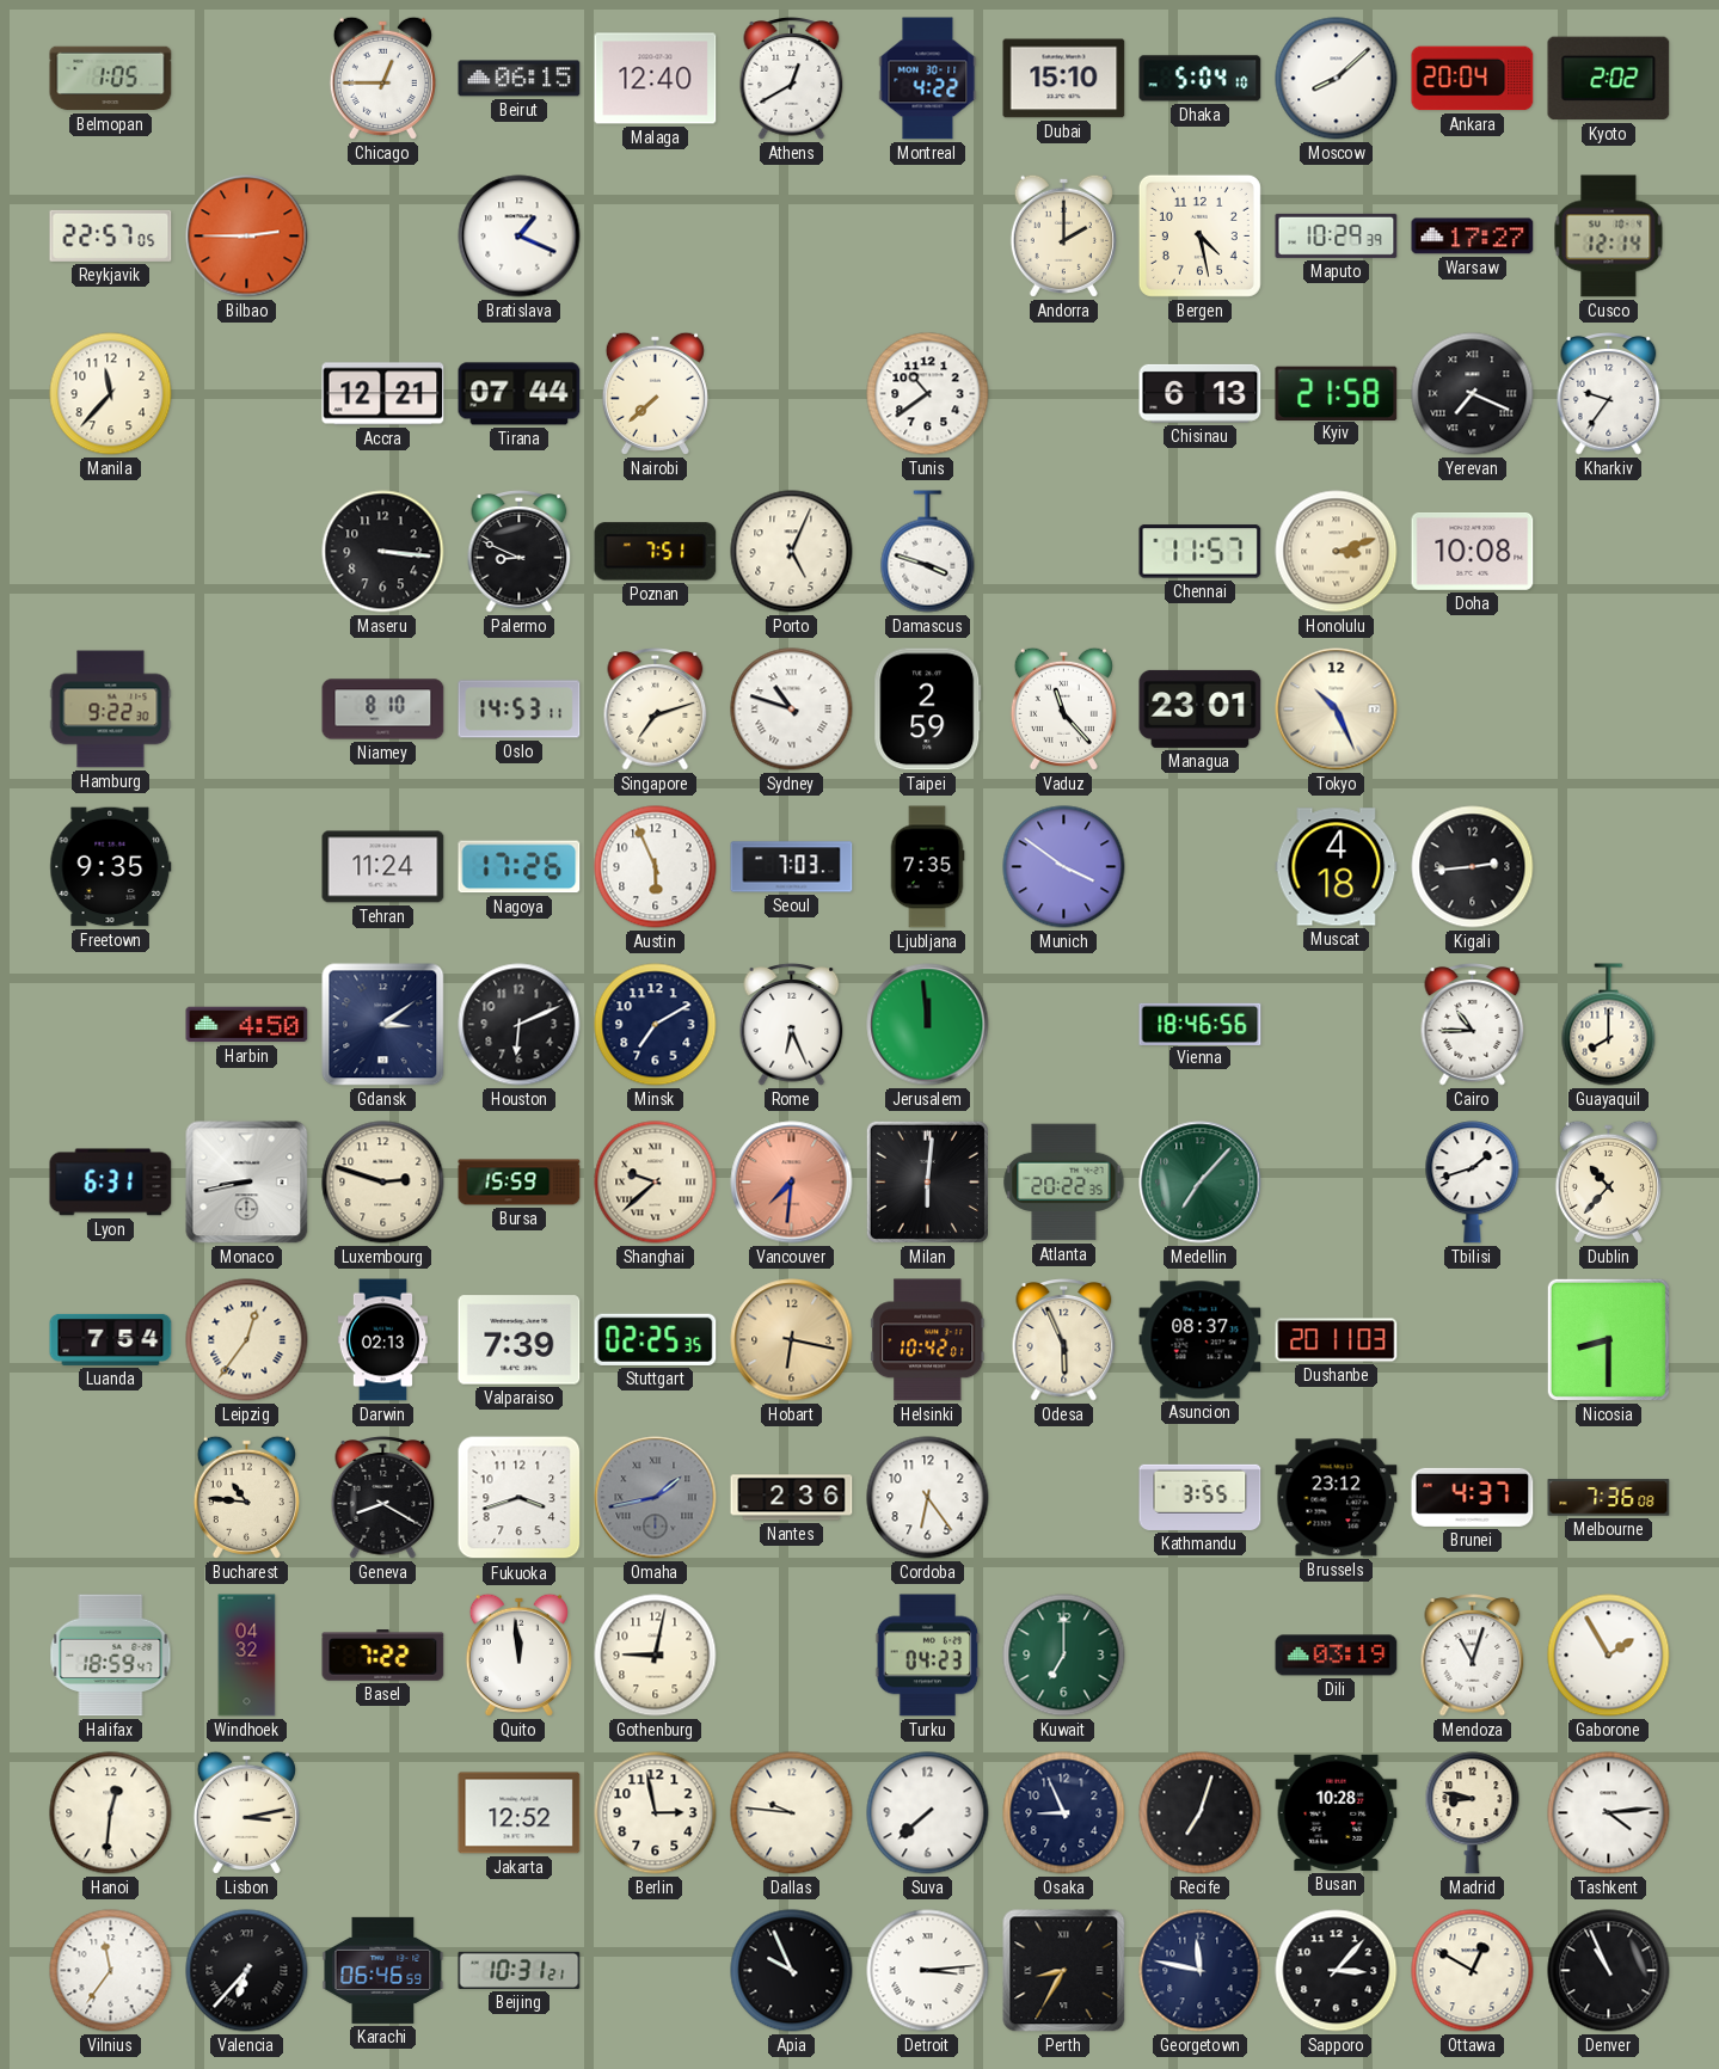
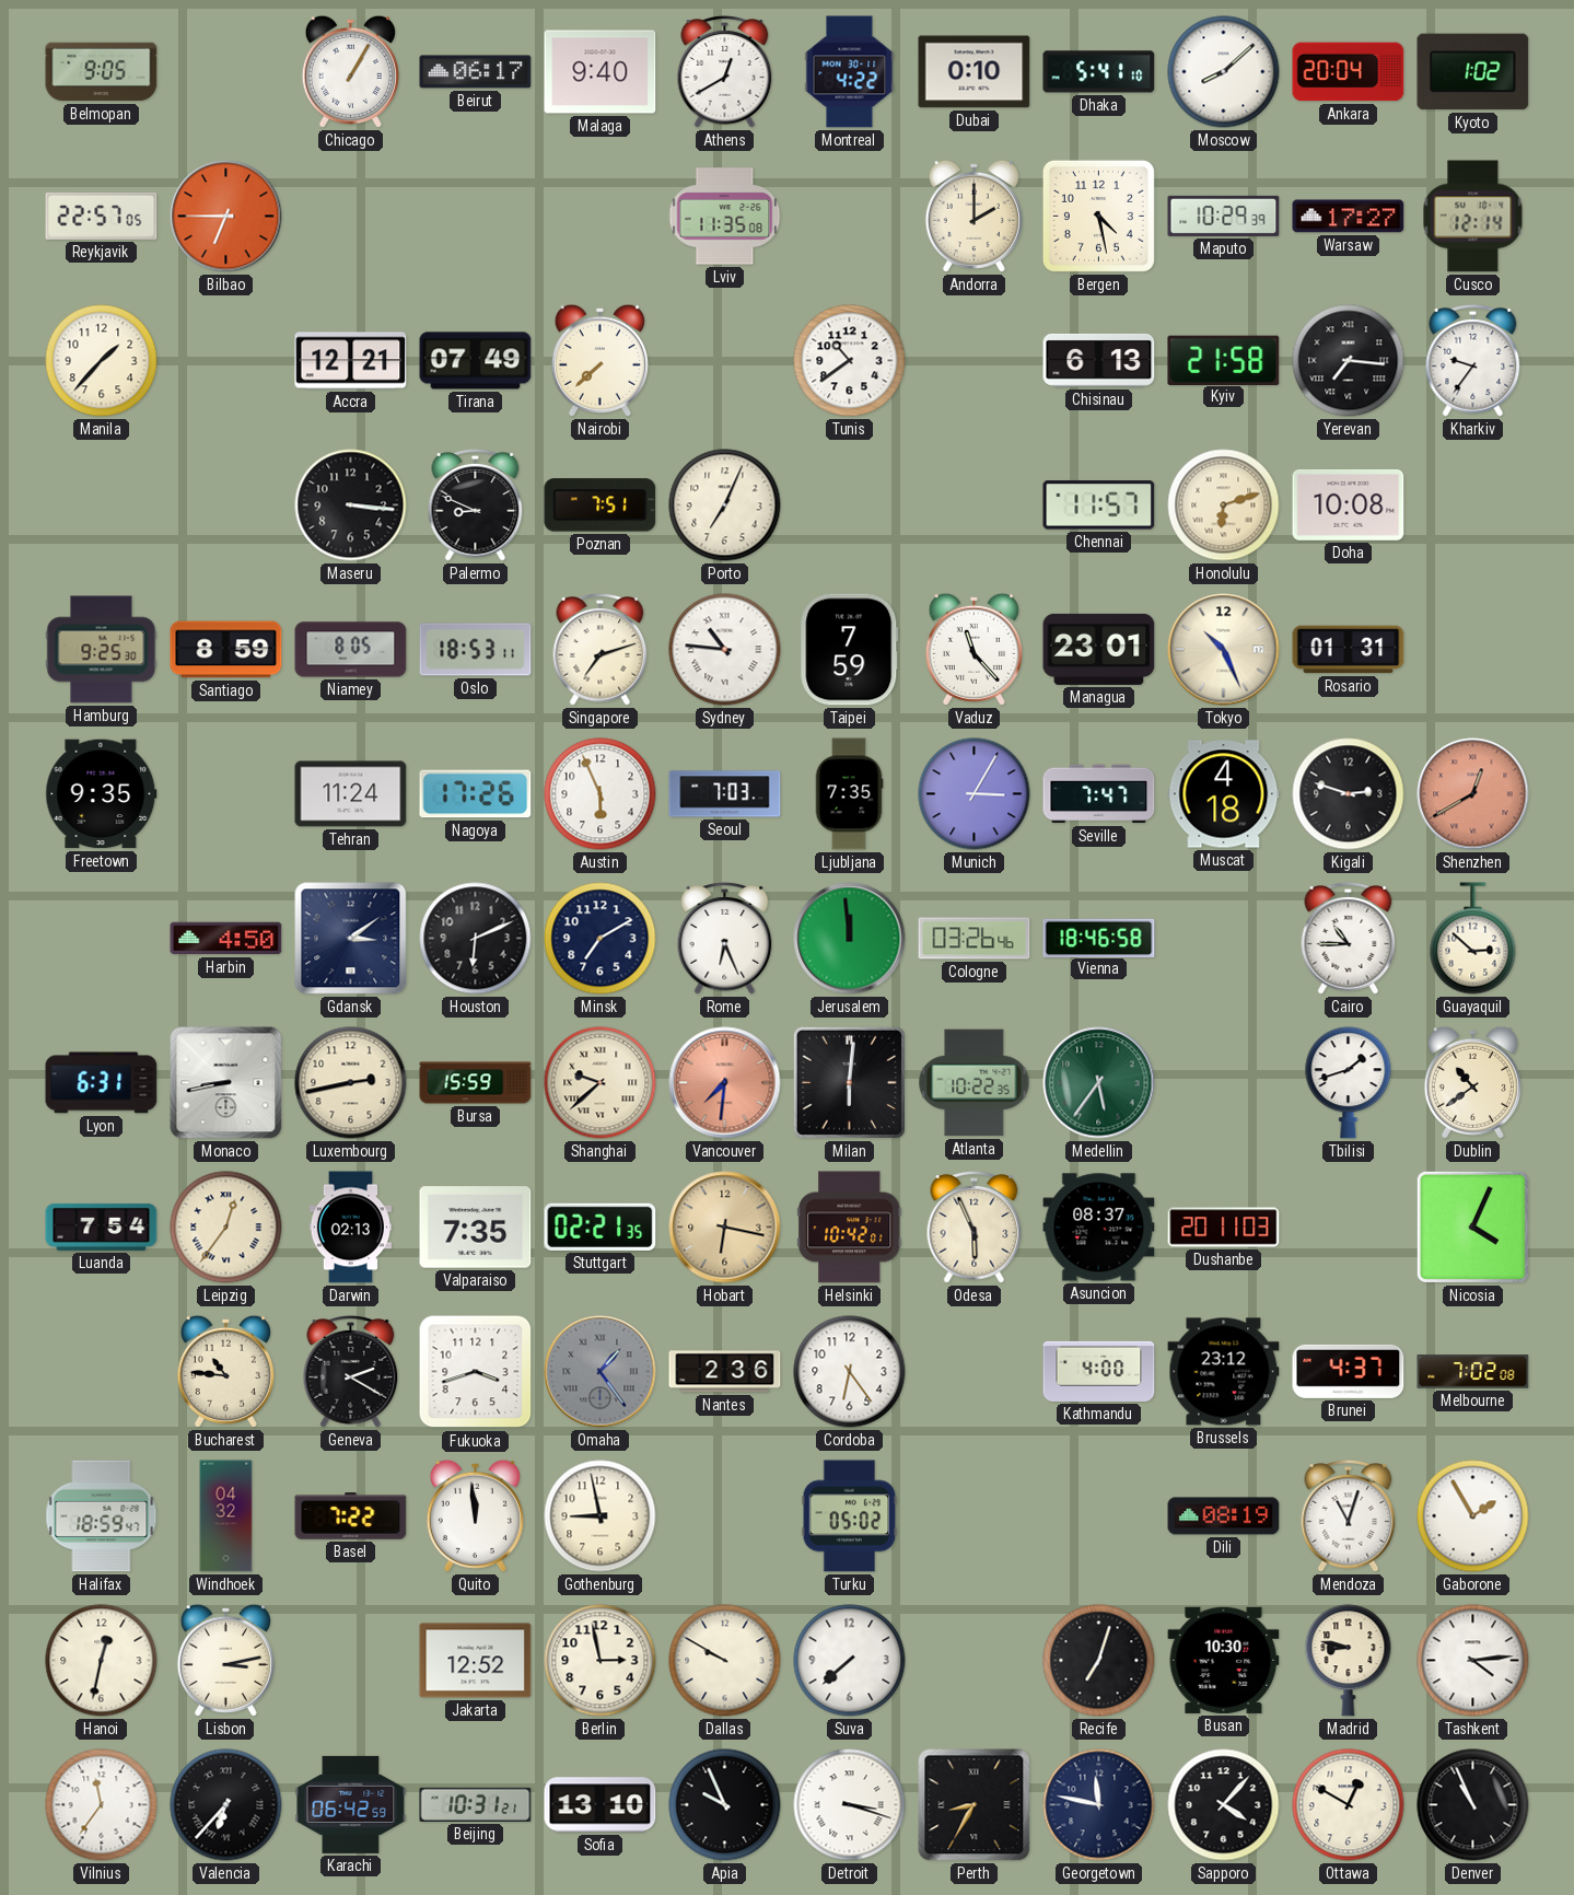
Belmopan: 1:05 -> 9:05
Chicago: 12:45 -> 1:05
Beirut: 06:15 -> 06:17
Malaga: 12:40 -> 9:40
Dubai: 15:10 -> 0:10
Dhaka: 5:04 -> 5:41
Kyoto: 2:02 -> 1:02
Bilbao: 2:45 -> 6:45
Bratislava: 1:19 -> none
Lviv: none -> 11:35
Manila: 11:37 -> 1:37
Tirana: 07:44 -> 07:49
Yerevan: 7:19 -> 7:16
Porto: 5:04 -> 7:04
Damascus: 3:48 -> none
Honolulu: 3:12 -> 6:12
Hamburg: 9:22 -> 9:25
Santiago: none -> 8:59
Niamey: 8:10 -> 8:05
Oslo: 14:53 -> 18:53
Sydney: 10:48 -> 10:46
Taipei: 2:59 -> 7:59
Rosario: none -> 01:31
Munich: 3:51 -> 3:05
Seville: none -> 7:47
Kigali: 2:44 -> 2:48
Shenzhen: none -> 12:40
Cologne: none -> 03:26
Vienna: 18:46:56 -> 18:46:58
Guayaquil: 8:00 -> 2:52
Luxembourg: 2:48 -> 2:43
Atlanta: 20:22 -> 10:22
Medellin: 7:07 -> 5:36
Dublin: 10:37 -> 10:39
Valparaiso: 7:39 -> 7:35
Stuttgart: 02:25 -> 02:21
Nicosia: 8:30 -> 4:04
Geneva: 8:20 -> 2:20
Omaha: 1:43 -> 1:24
Kathmandu: 3:55 -> 4:00
Melbourne: 7:36 -> 7:02
Gothenburg: 9:02 -> 8:58
Turku: 04:23 -> 05:02
Kuwait: 7:00 -> none
Dili: 03:19 -> 08:19
Hanoi: 12:31 -> 12:32
Dallas: 9:46 -> 9:50
Osaka: 8:56 -> none
Busan: 10:28 -> 10:30
Karachi: 06:46 -> 06:42
Sofia: none -> 13:10
Detroit: 3:14 -> 3:18
Sapporo: 3:07 -> 4:07
